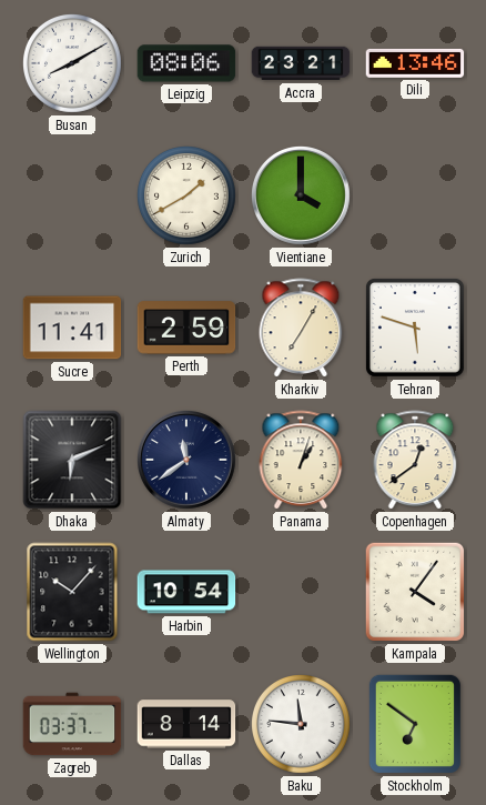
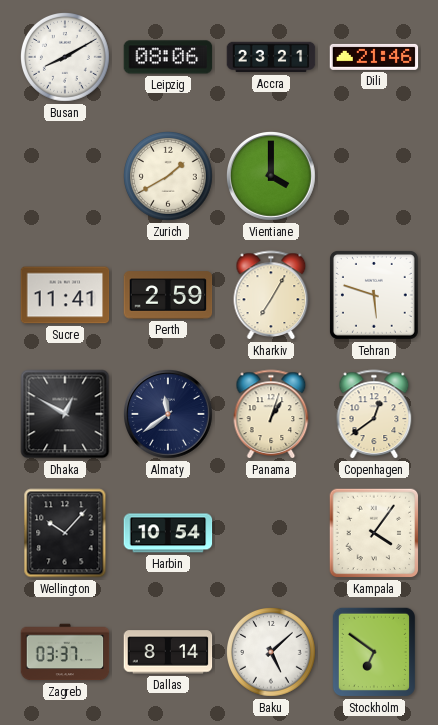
Dili: 13:46 -> 21:46
Dhaka: 6:11 -> 12:50
Baku: 11:46 -> 5:08
